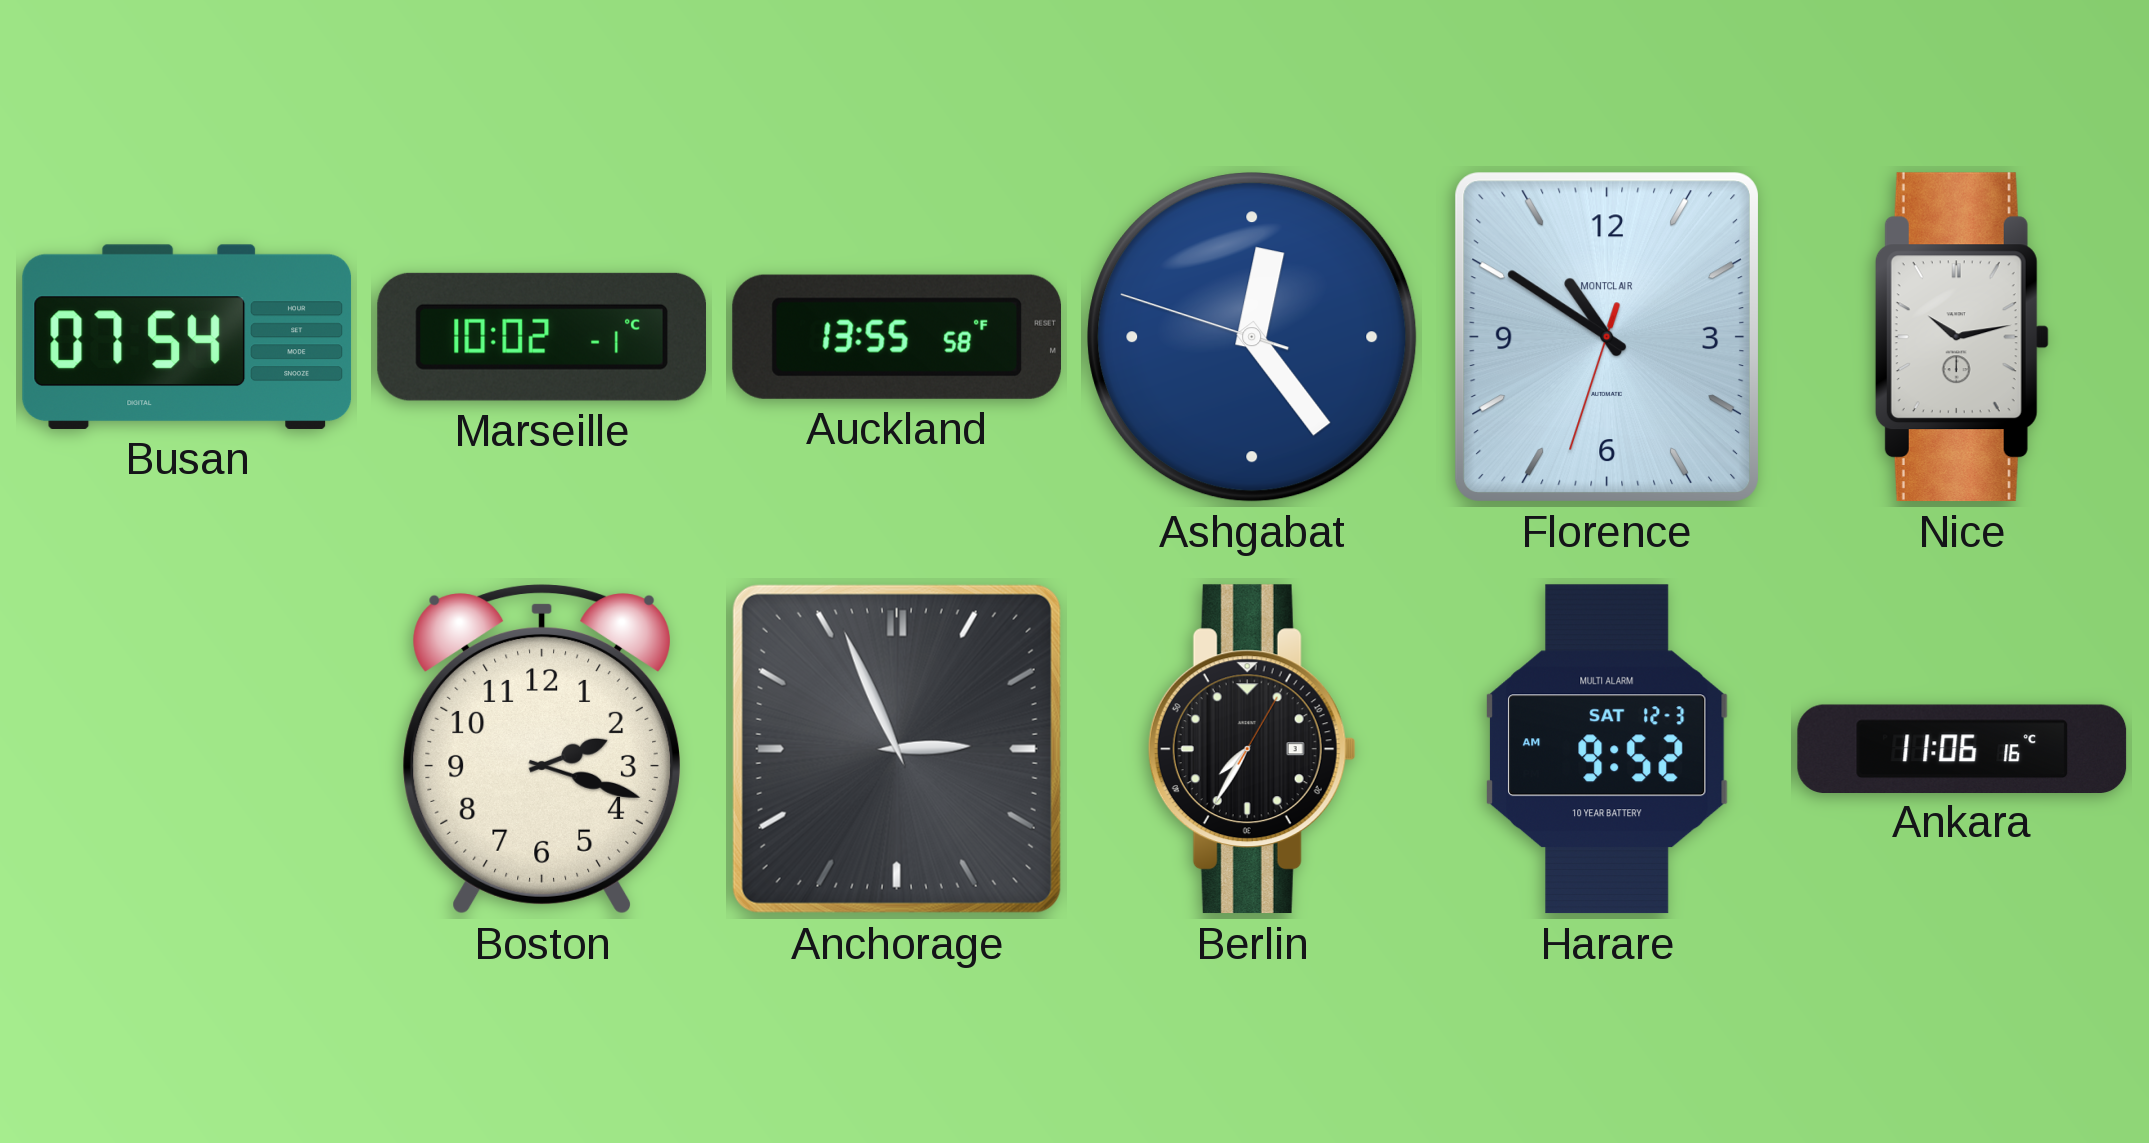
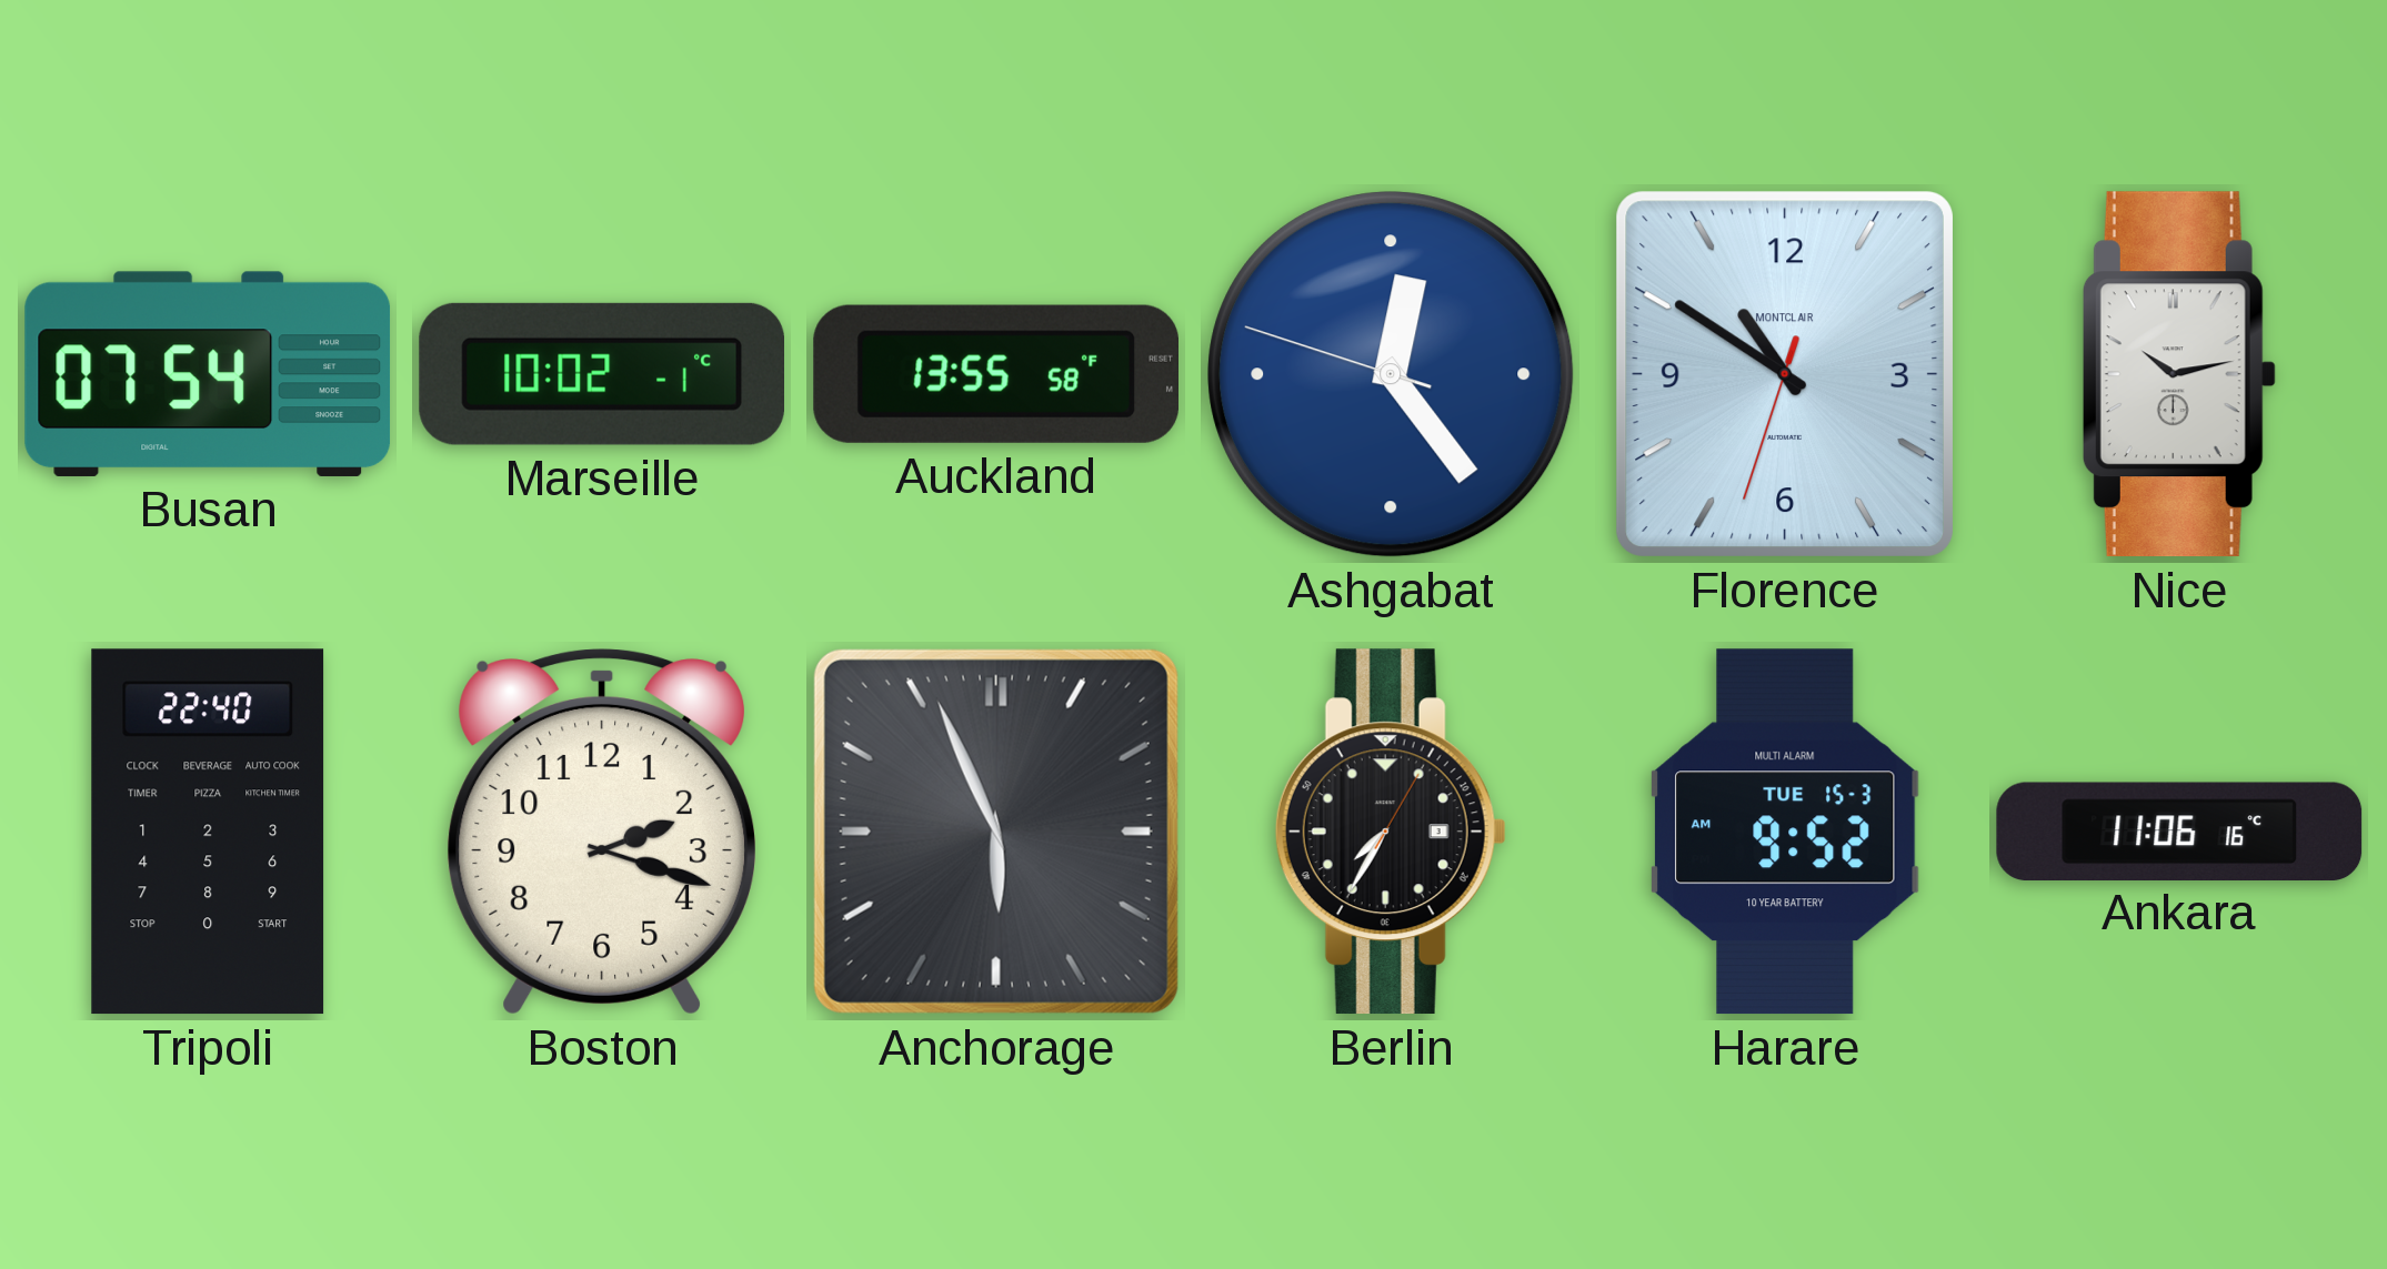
Tripoli: none -> 22:40
Anchorage: 2:56 -> 5:56
Harare date: SAT 12-3 -> TUE 15-3
